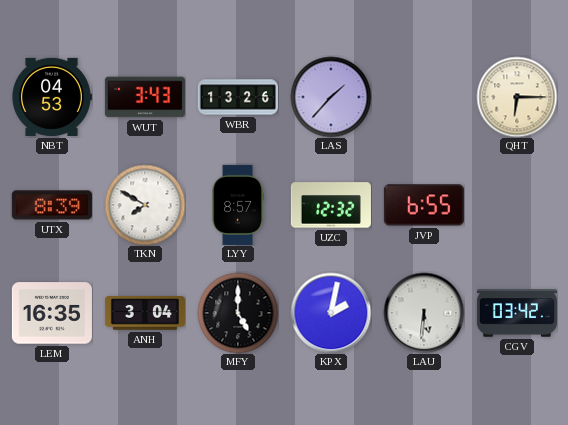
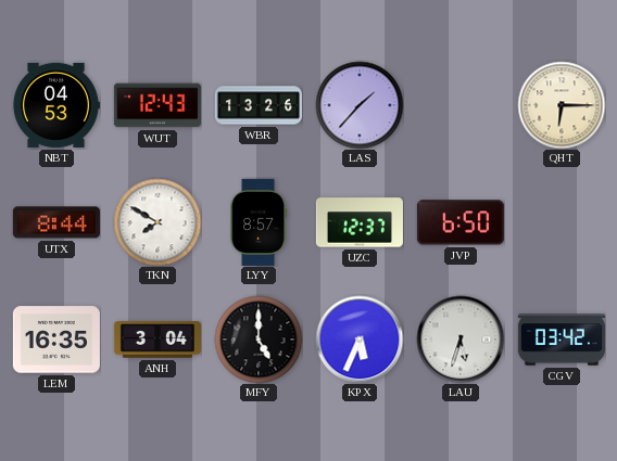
WUT: 3:43 -> 12:43
UTX: 8:39 -> 8:44
UZC: 12:32 -> 12:37
JVP: 6:55 -> 6:50
KPX: 2:02 -> 5:34
LAU: 5:31 -> 5:33
